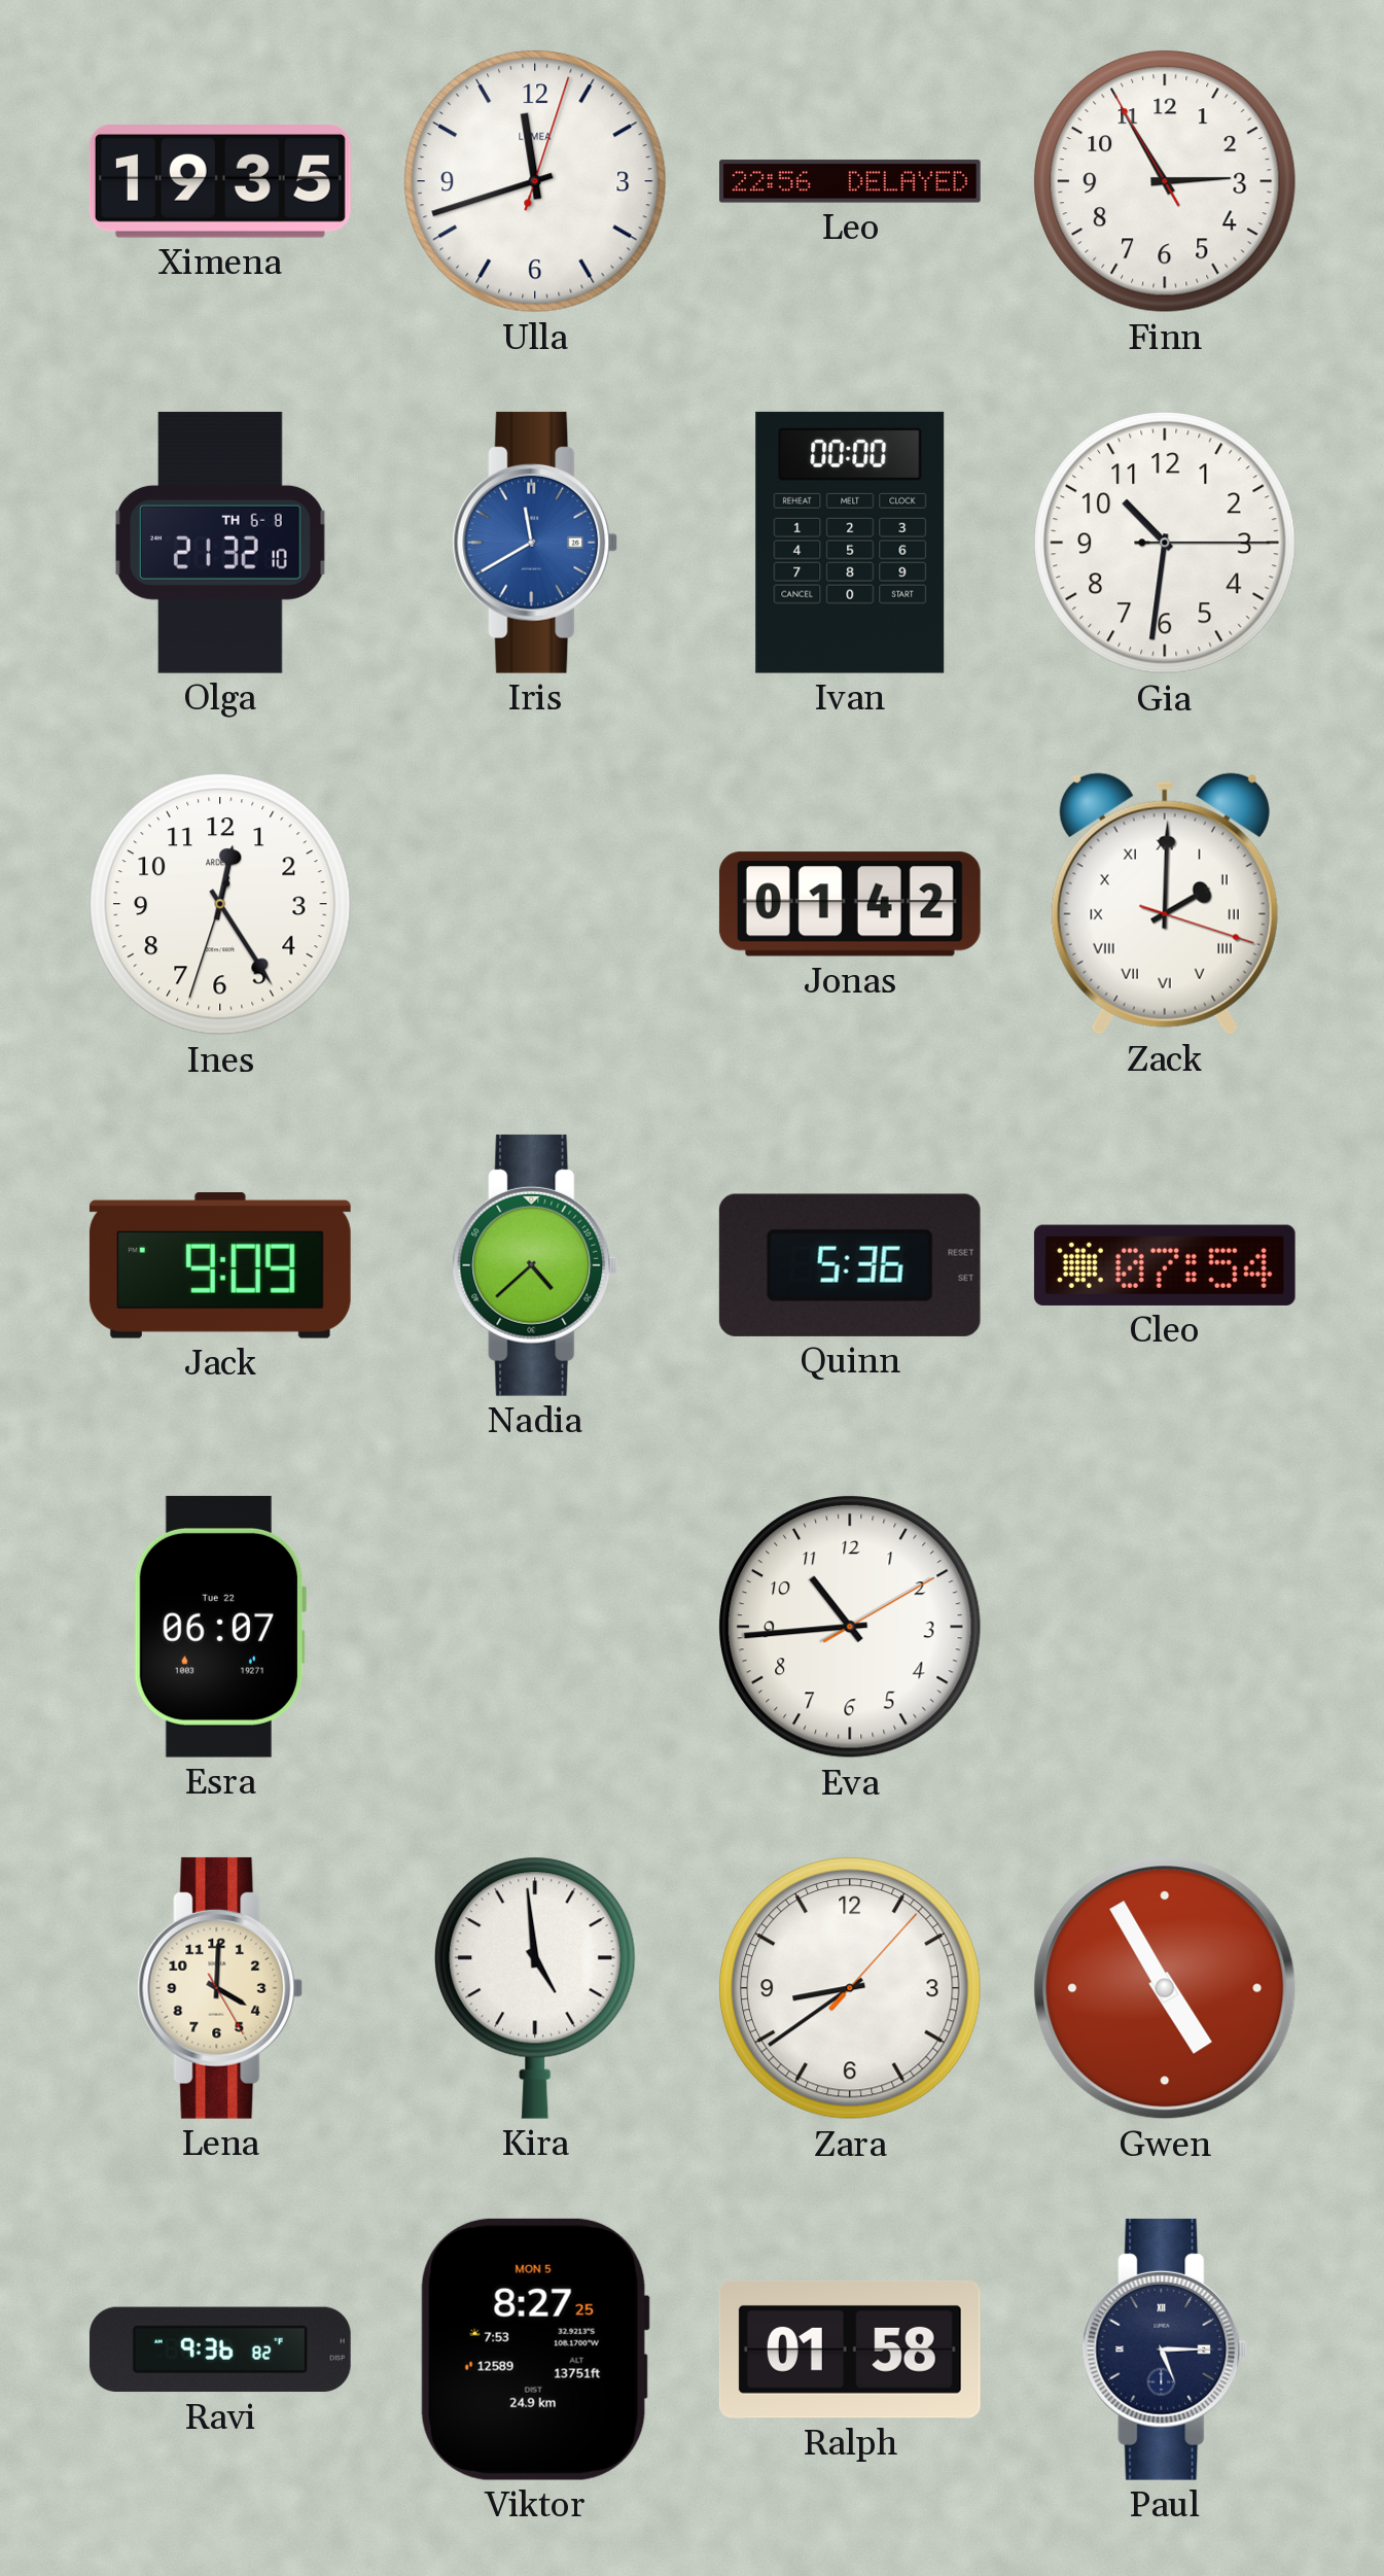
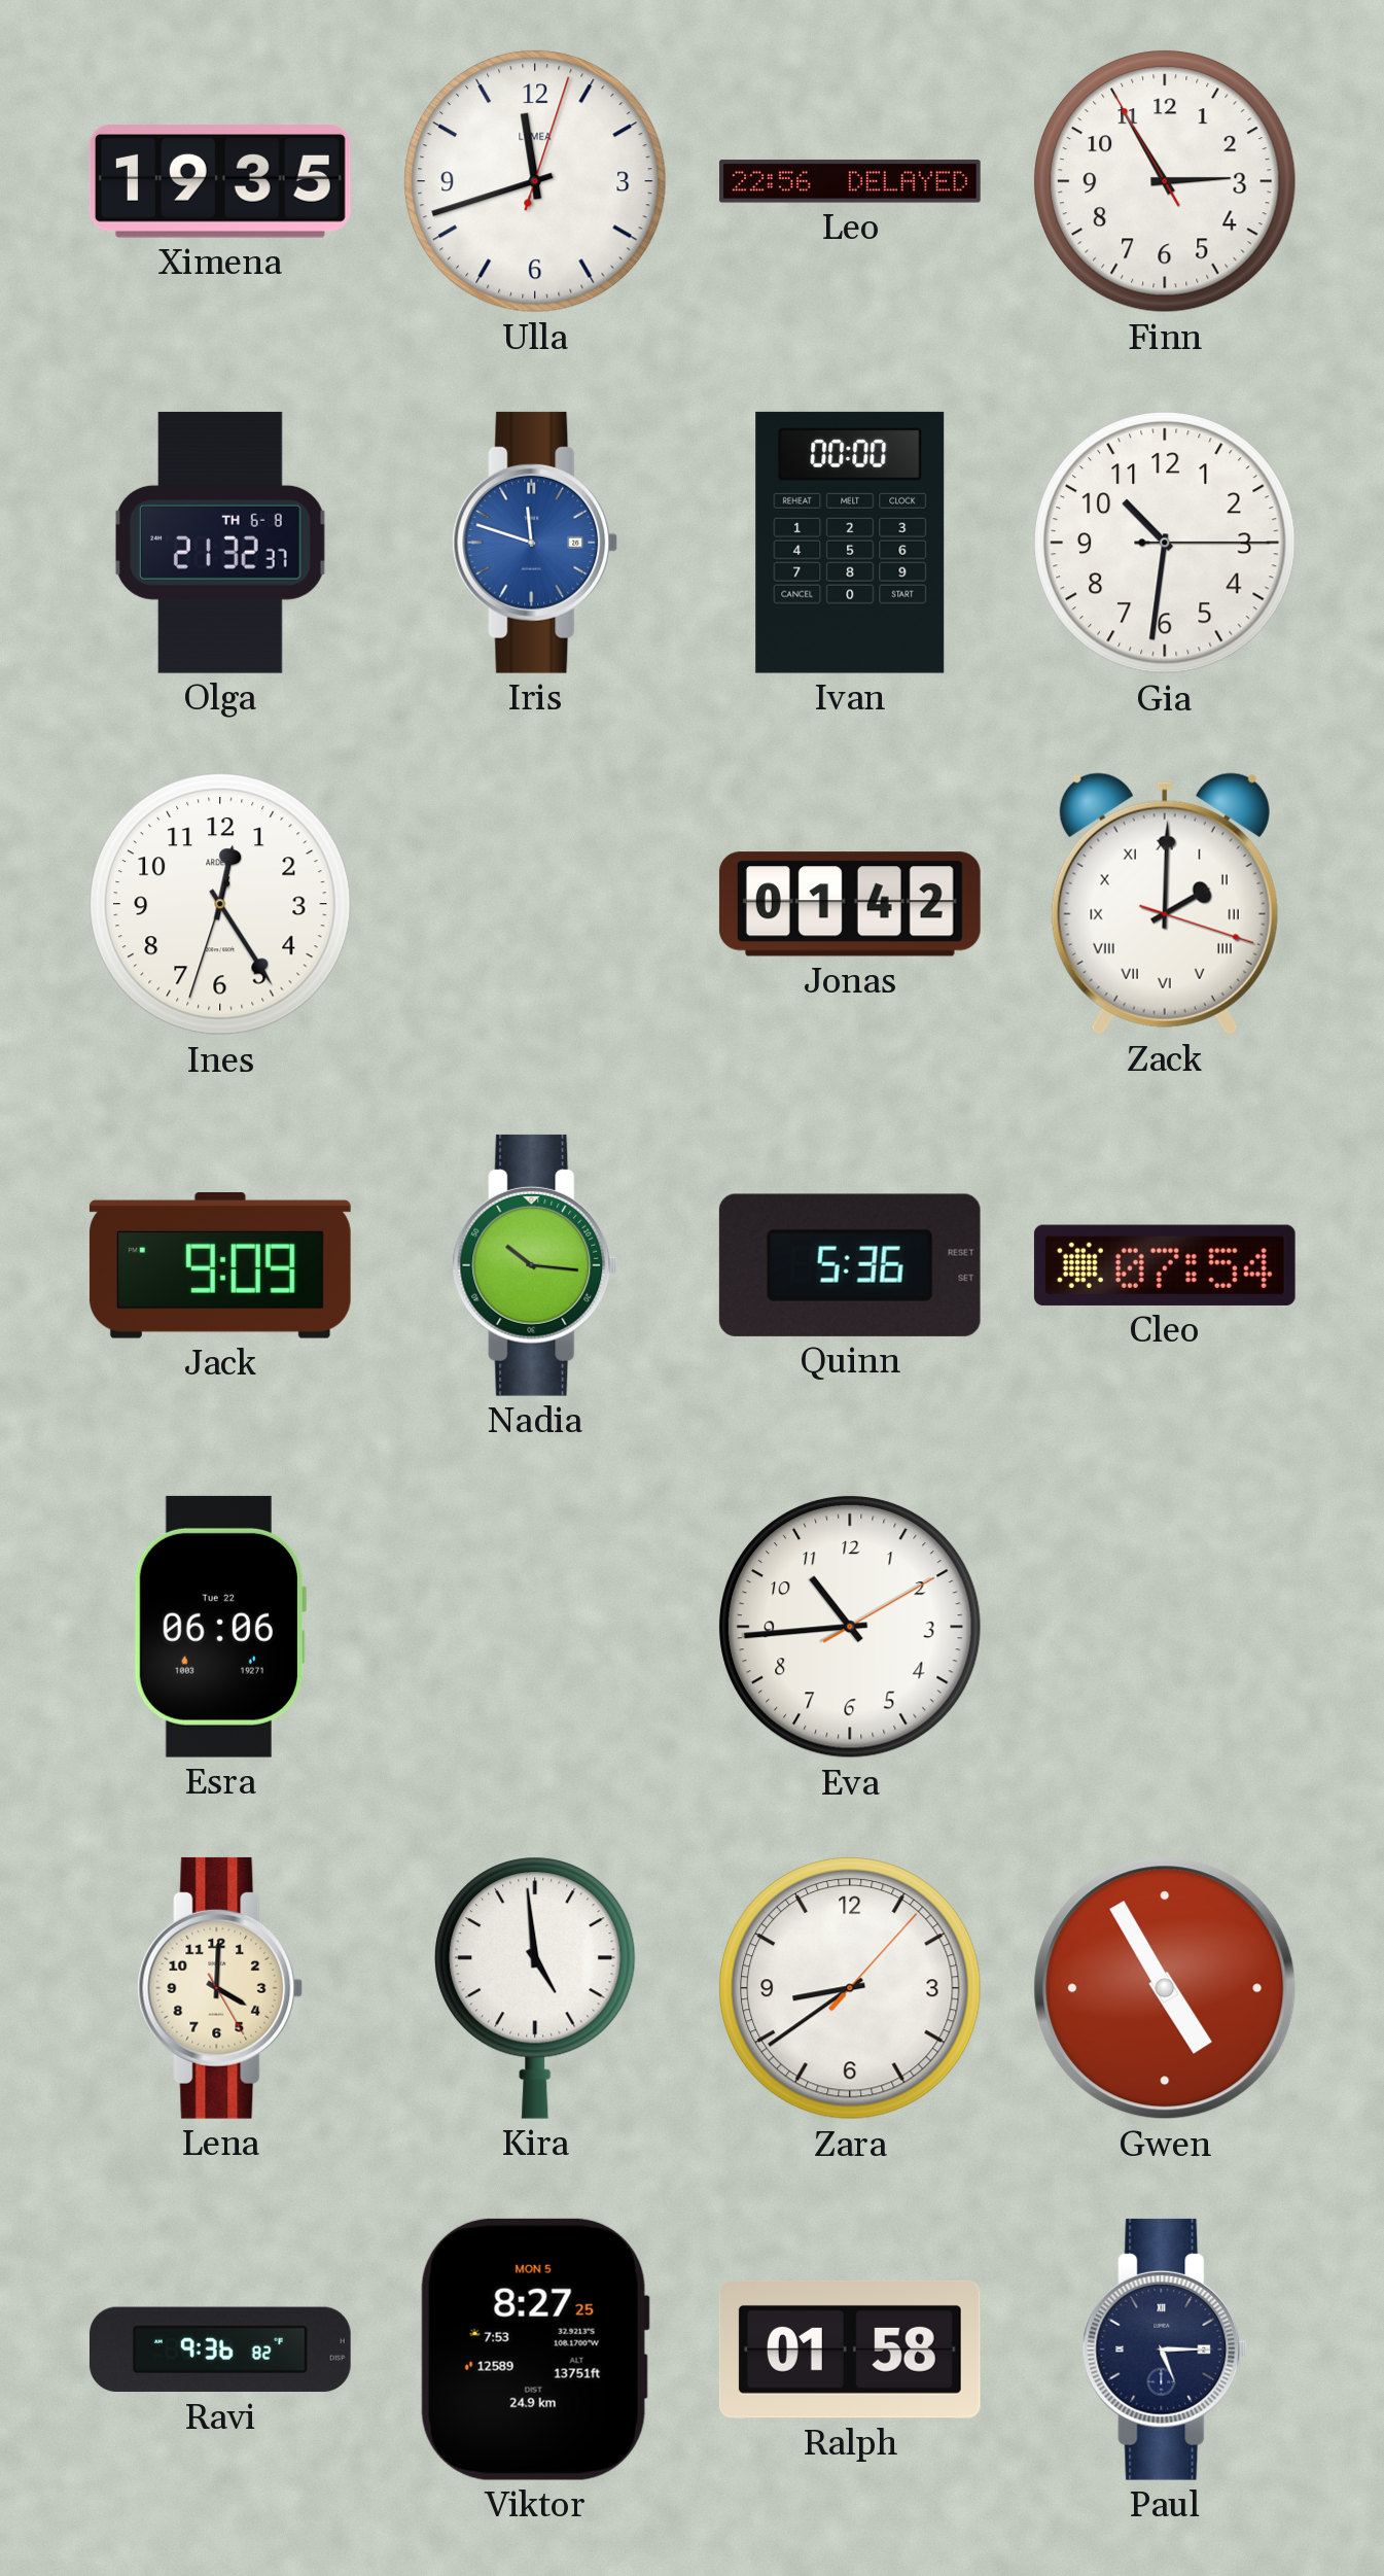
Olga: 21:32:10 -> 21:32:37
Iris: 11:40 -> 11:48
Nadia: 4:38 -> 10:16
Esra: 06:07 -> 06:06
